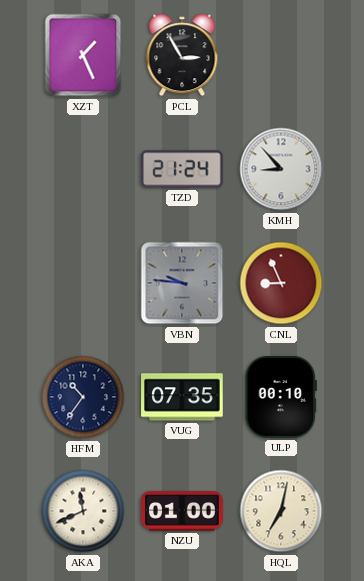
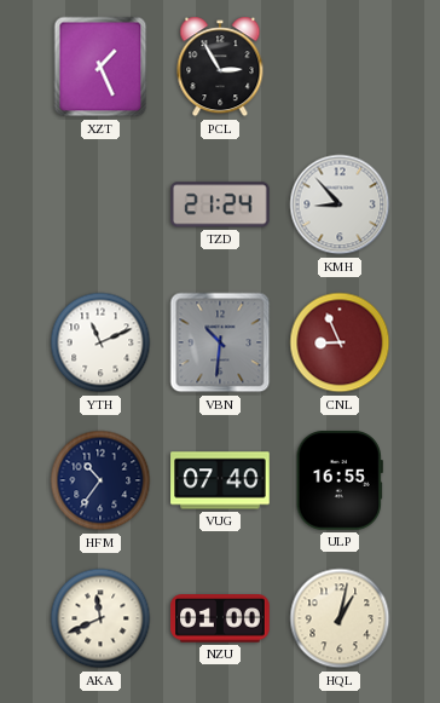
YTH: none -> 11:11
VBN: 9:46 -> 10:31
VUG: 07:35 -> 07:40
ULP: 00:10 -> 16:55
HQL: 7:02 -> 1:02
